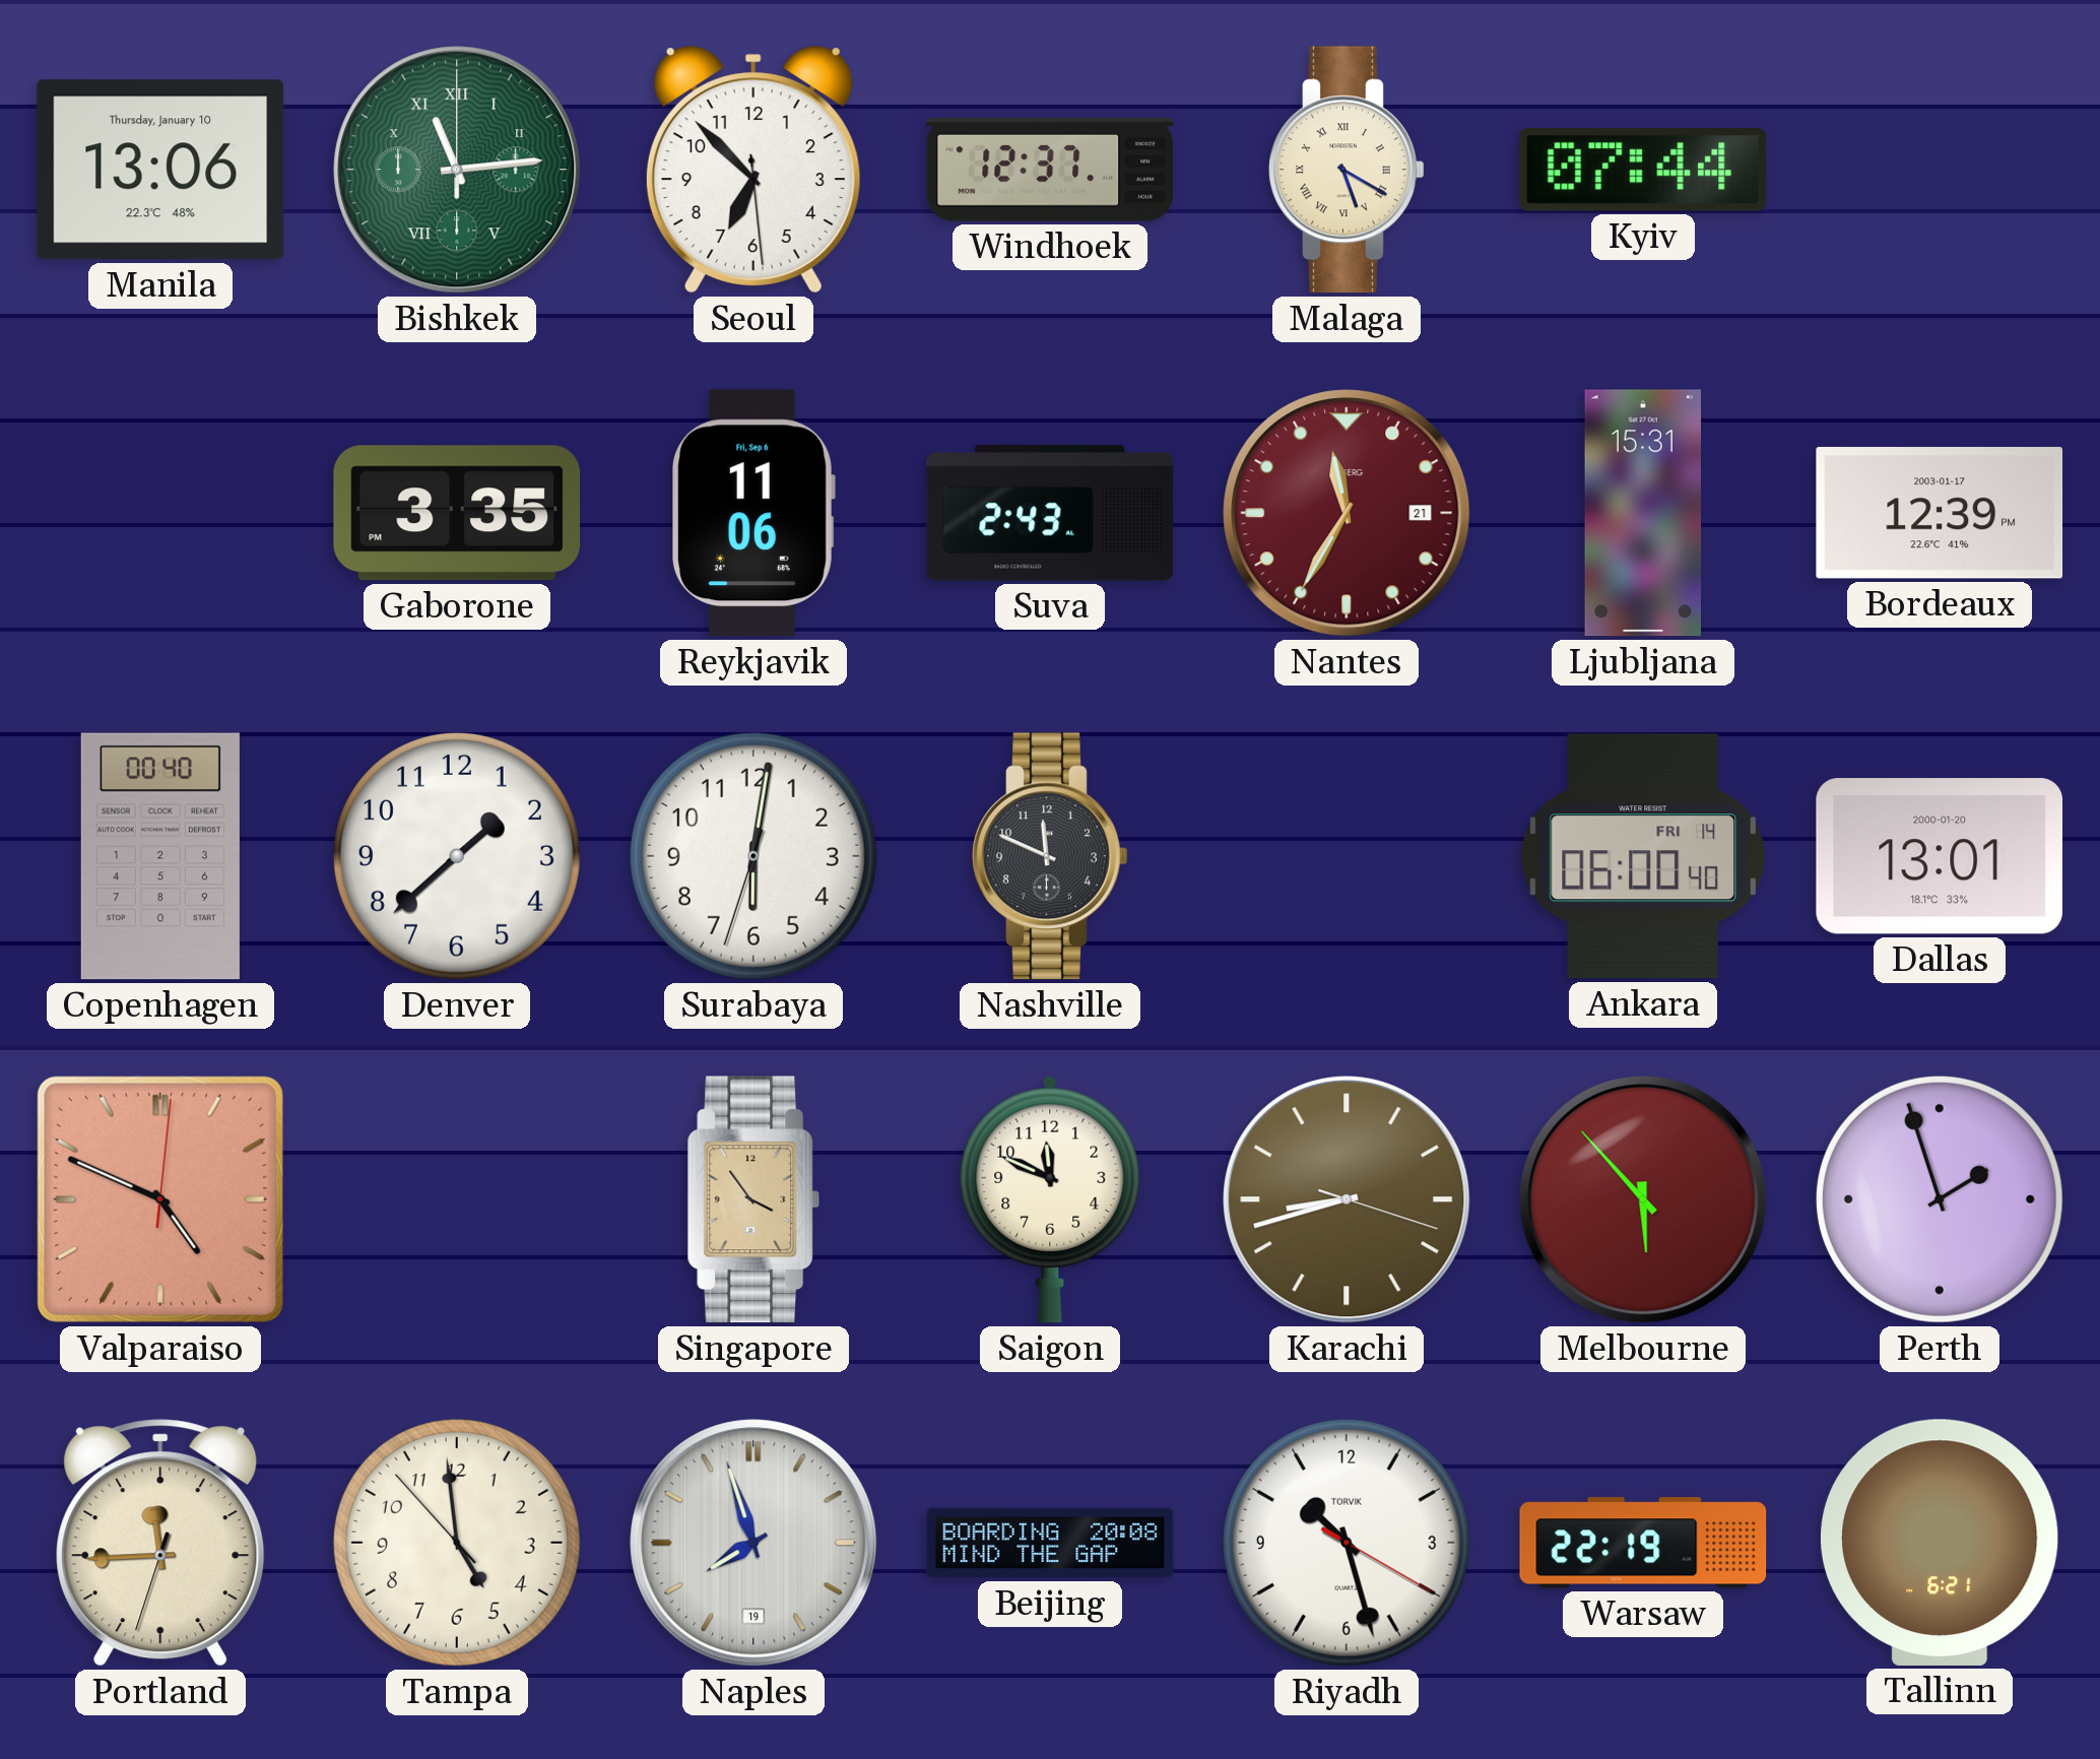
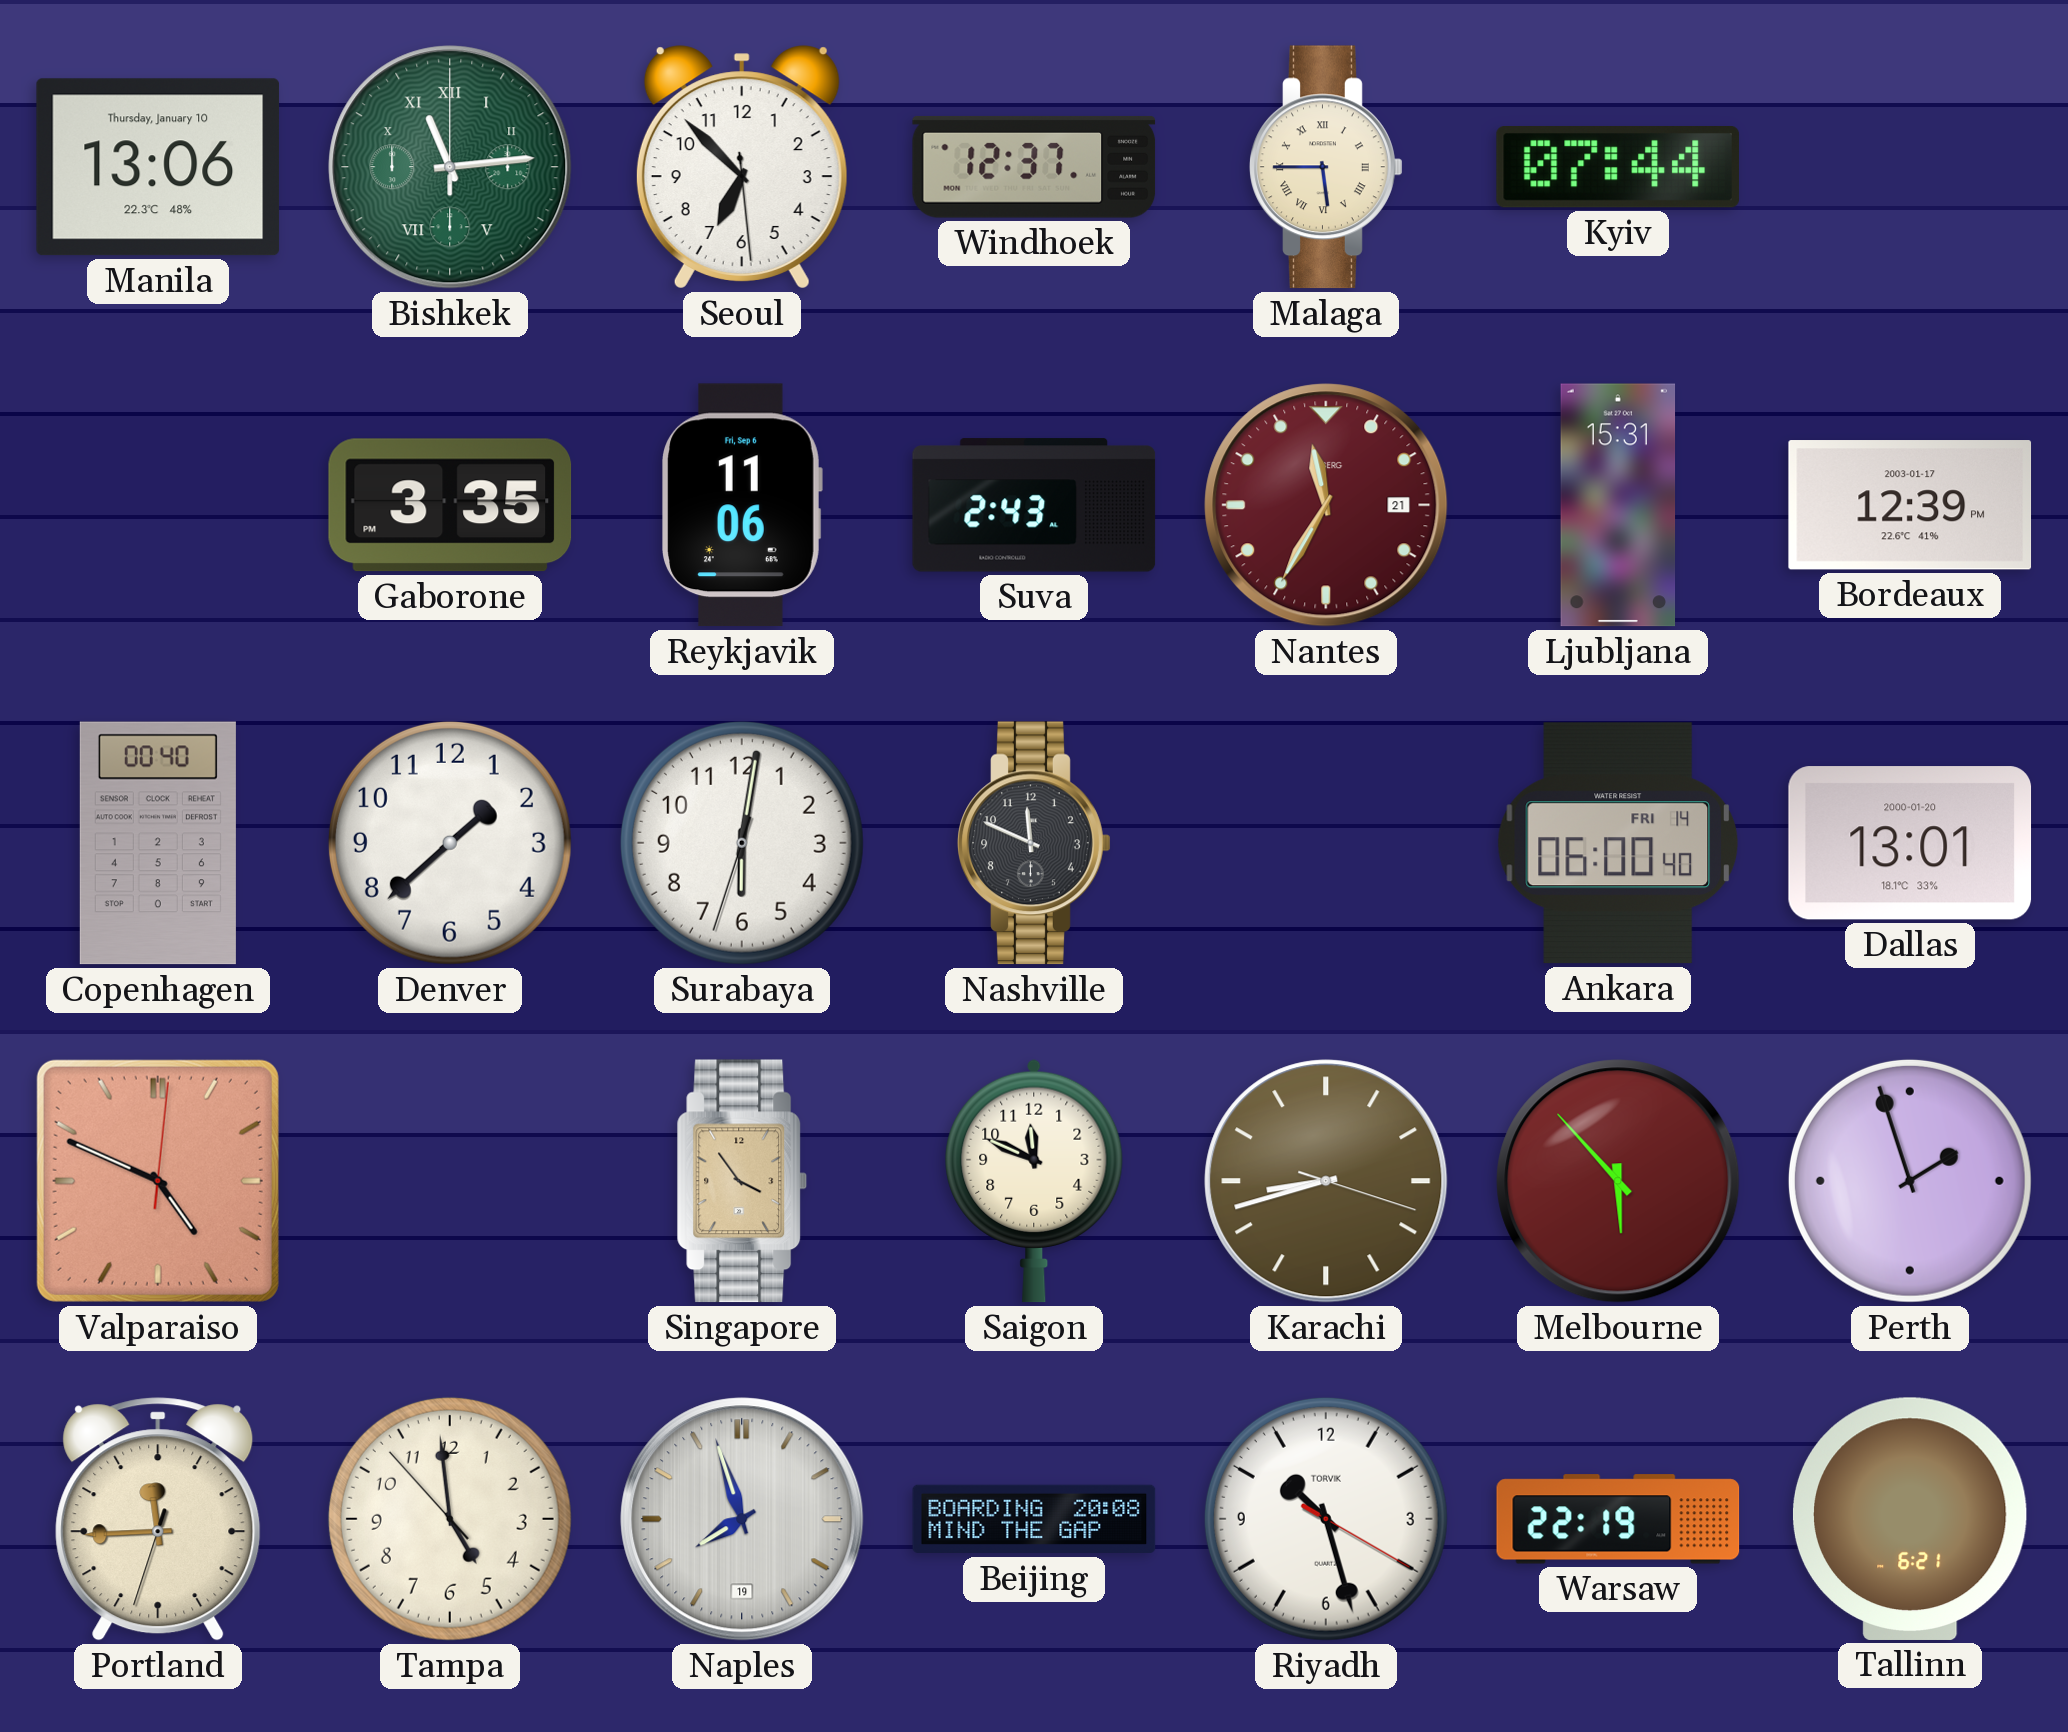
Malaga: 5:20 -> 5:45
